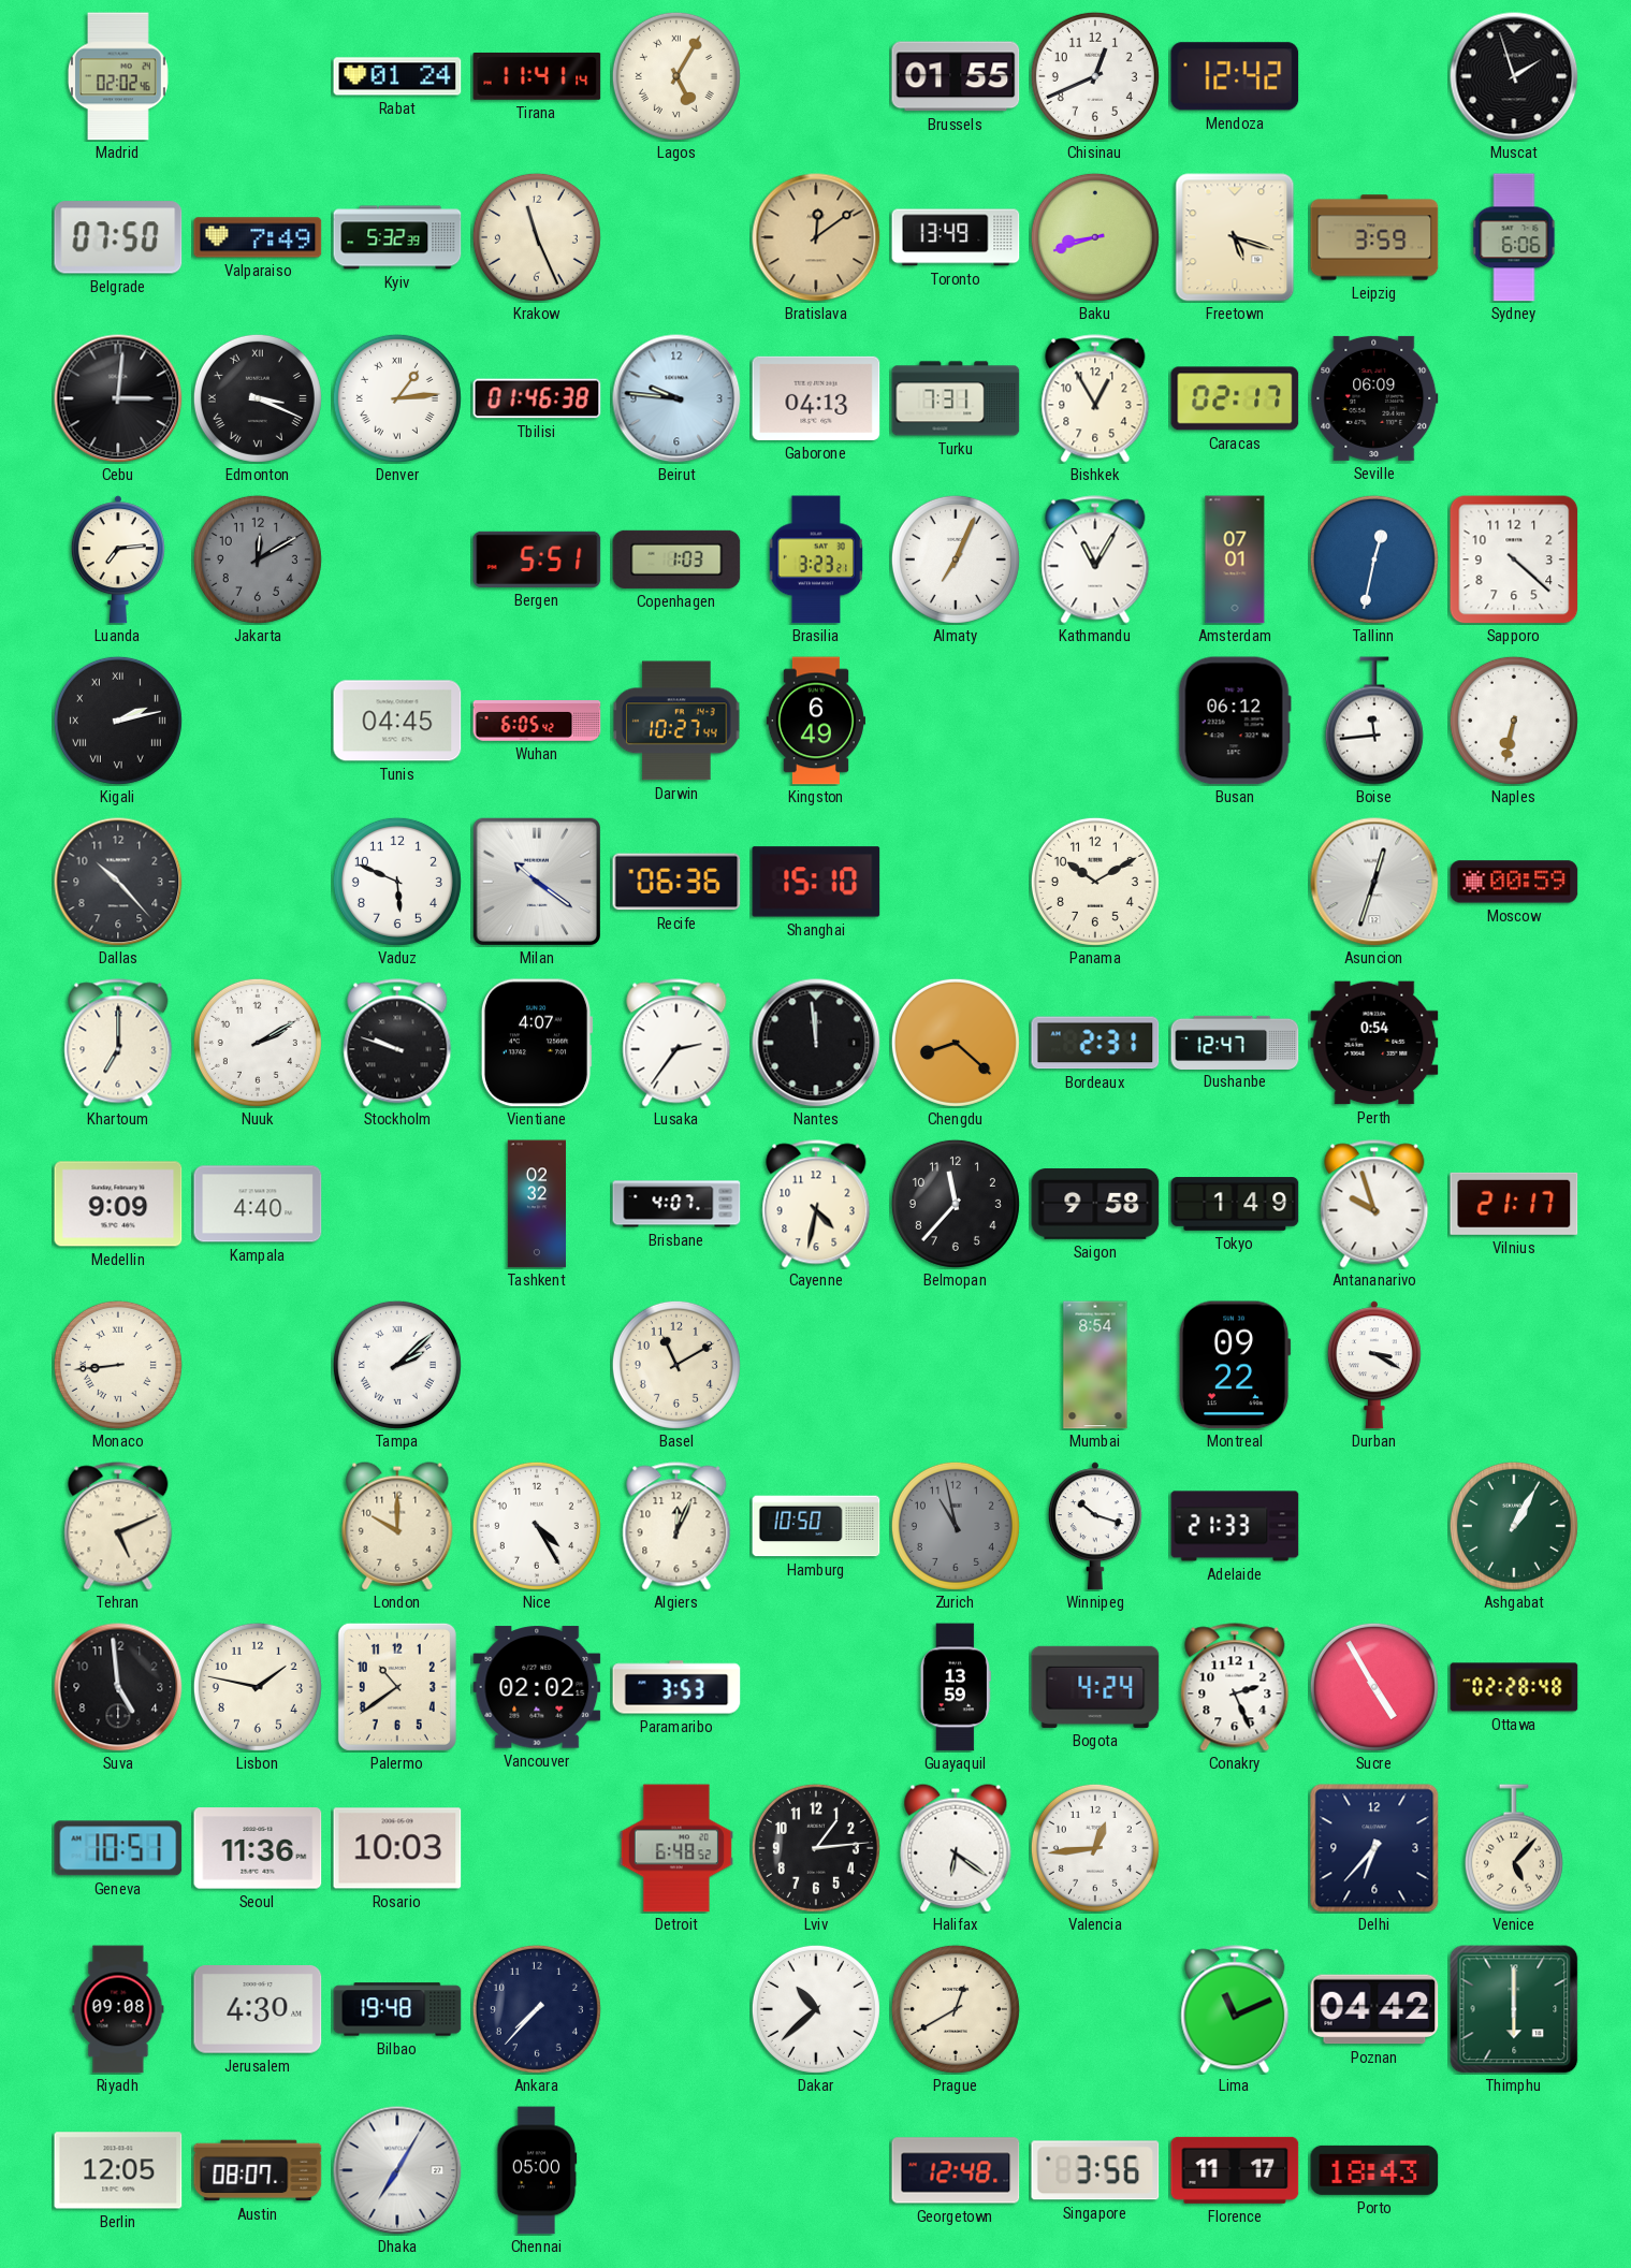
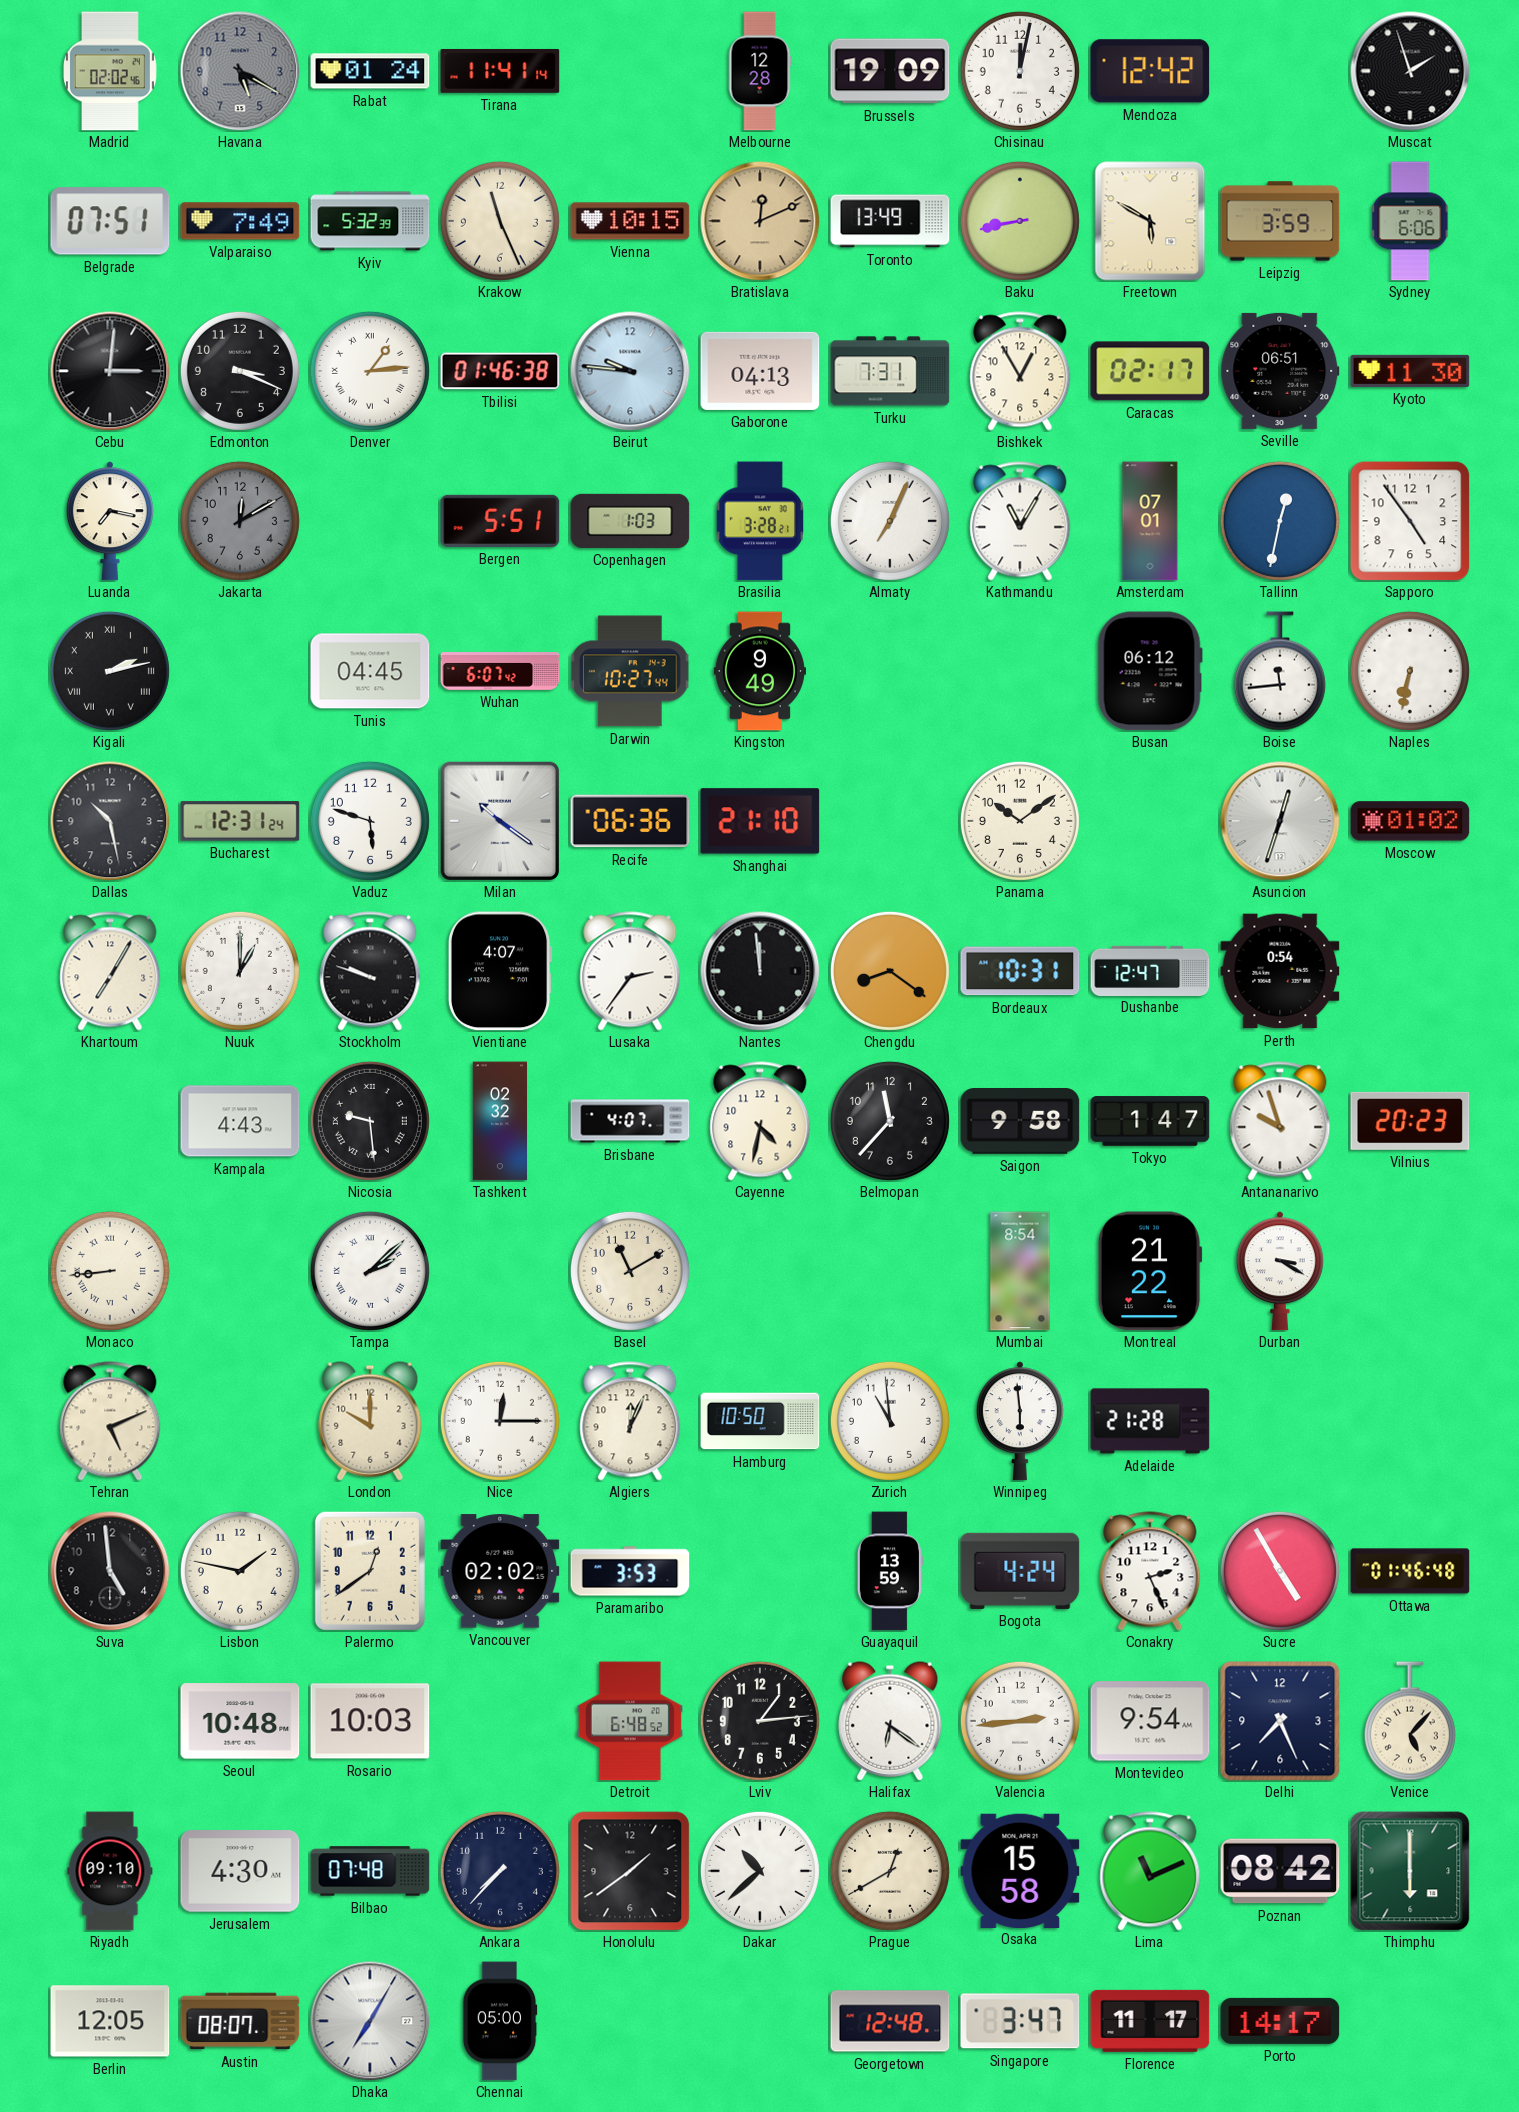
Havana: none -> 5:20
Lagos: 5:05 -> none
Melbourne: none -> 12:28
Brussels: 01:55 -> 19:09
Chisinau: 12:41 -> 12:02
Belgrade: 07:50 -> 07:51
Vienna: none -> 10:15
Bratislava: 12:09 -> 12:11
Baku: 8:42 -> 8:43
Freetown: 5:18 -> 5:50
Edmonton numerals: Roman -> Arabic
Seville: 06:09 -> 06:51
Kyoto: none -> 11:30
Luanda: 7:14 -> 7:17
Brasilia: 3:23 -> 3:28
Sapporo: 4:22 -> 4:54
Wuhan: 6:05 -> 6:07
Kingston: 6:49 -> 9:49
Dallas: 10:23 -> 10:28
Bucharest: none -> 12:31
Vaduz: 5:49 -> 5:48
Shanghai: 15:10 -> 21:10
Panama: 10:10 -> 10:09
Moscow: 00:59 -> 01:02
Khartoum: 7:00 -> 7:05
Nuuk: 2:10 -> 1:00
Chengdu: 8:22 -> 8:21
Bordeaux: 2:31 -> 10:31
Medellin: 9:09 -> none
Kampala: 4:40 -> 4:43
Nicosia: none -> 9:29
Tokyo: 1:49 -> 1:47
Vilnius: 21:17 -> 20:23
Montreal: 09:22 -> 21:22
Nice: 4:25 -> 12:15
Zurich: 10:58 -> 10:59
Zurich dial: grey -> white
Winnipeg: 10:18 -> 5:59
Adelaide: 21:33 -> 21:28
Ashgabat: 1:05 -> none
Palermo: 10:39 -> 12:39
Ottawa: 02:28 -> 01:46
Geneva: 10:51 -> none
Seoul: 11:36 -> 10:48
Valencia: 12:44 -> 2:44
Montevideo: none -> 9:54
Delhi: 6:37 -> 7:26
Riyadh: 09:08 -> 09:10
Bilbao: 19:48 -> 07:48
Honolulu: none -> 1:39
Osaka: none -> 15:58
Poznan: 04:42 -> 08:42
Singapore: 3:56 -> 3:47
Porto: 18:43 -> 14:17
